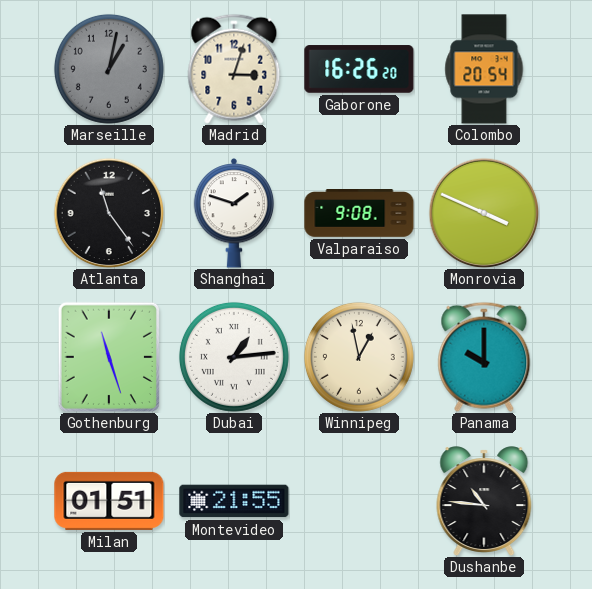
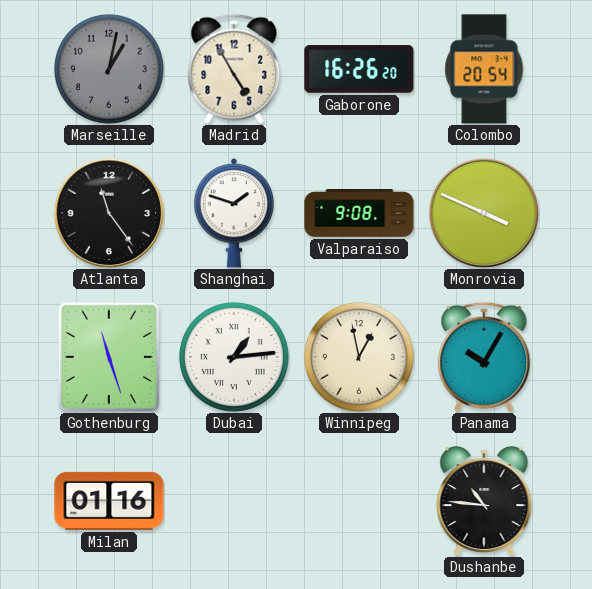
Madrid: 3:03 -> 4:55
Panama: 10:00 -> 10:05
Milan: 01:51 -> 01:16
Montevideo: 21:55 -> none
